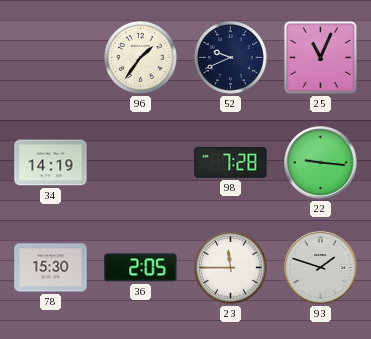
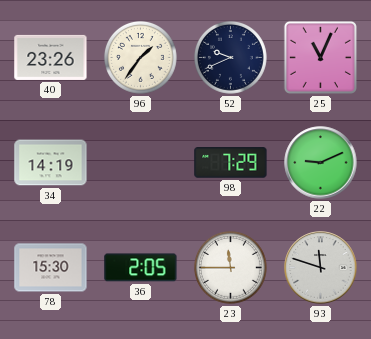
40: none -> 23:26
98: 7:28 -> 7:29
22: 9:16 -> 9:11
93: 1:48 -> 11:48
